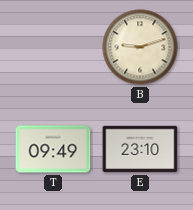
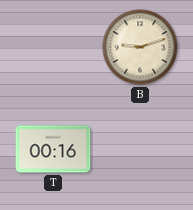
T: 09:49 -> 00:16
E: 23:10 -> none
